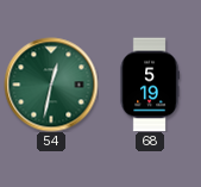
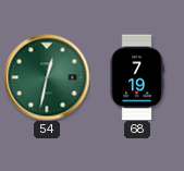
68: 5:19 -> 7:19
